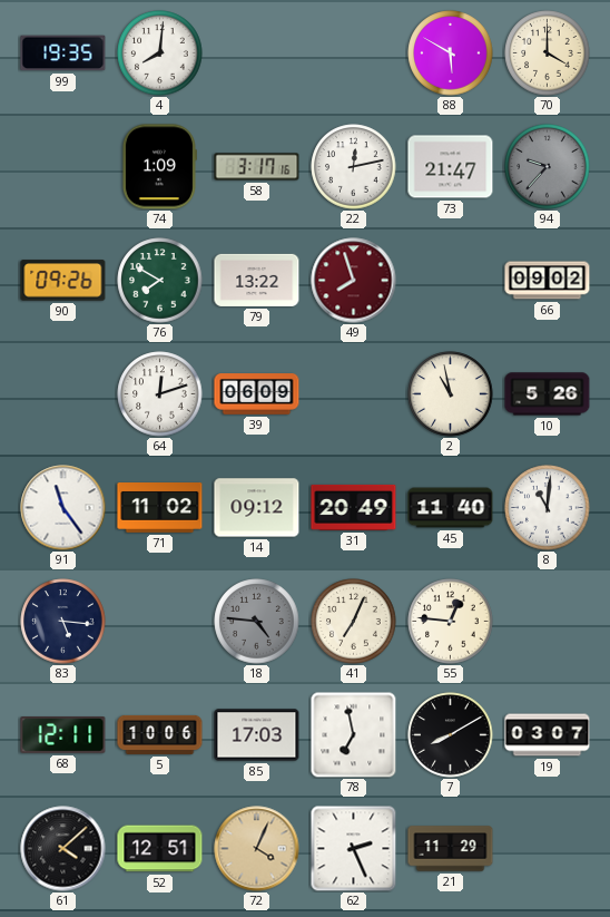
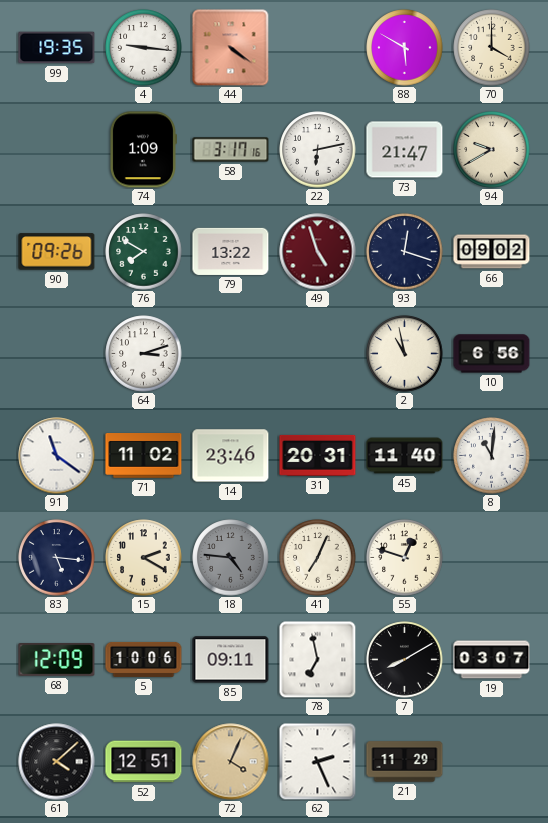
4: 8:01 -> 9:16
44: none -> 4:21
22: 12:13 -> 6:13
94: 9:37 -> 9:40
94 dial: grey -> cream
49: 7:57 -> 4:57
93: none -> 12:18
64: 12:12 -> 3:12
39: 06:09 -> none
10: 5:26 -> 6:56
91: 11:24 -> 11:21
14: 09:12 -> 23:46
31: 20:49 -> 20:31
15: none -> 2:20
55: 12:46 -> 12:48
68: 12:11 -> 12:09
85: 17:03 -> 09:11
